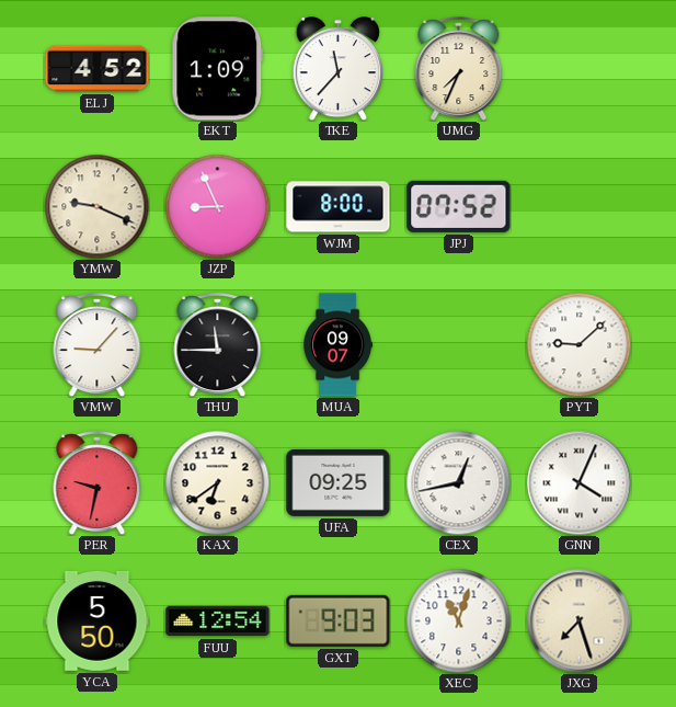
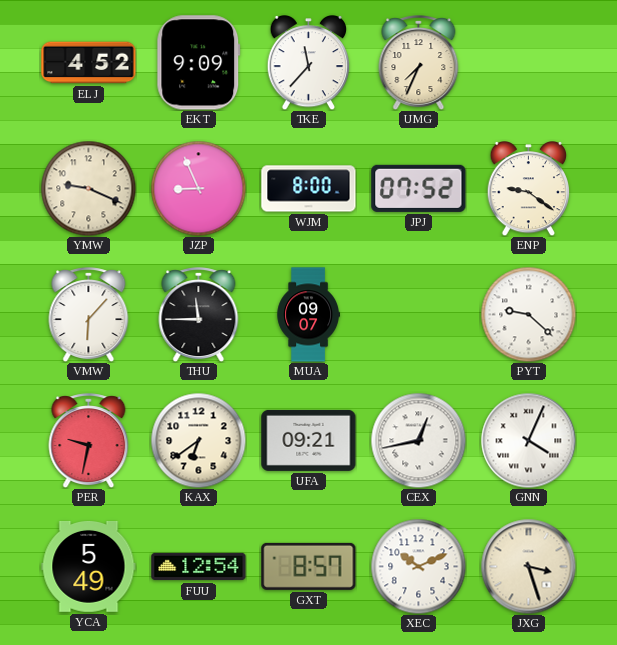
EKT: 1:09 -> 9:09
ENP: none -> 9:21
VMW: 9:07 -> 6:07
PYT: 9:08 -> 9:22
UFA: 09:25 -> 09:21
YCA: 5:50 -> 5:49
GXT: 9:03 -> 8:57
XEC: 11:03 -> 10:11
JXG: 7:27 -> 3:27
